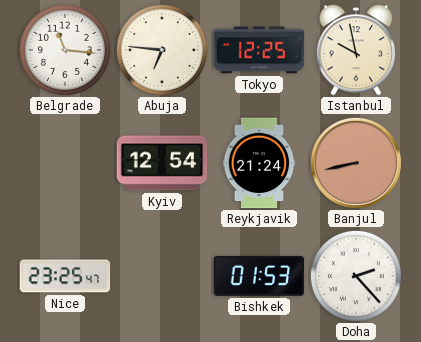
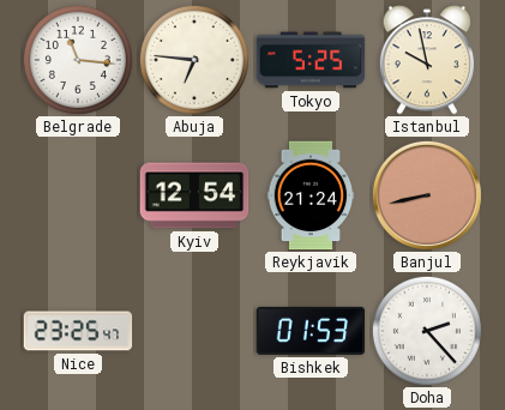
Tokyo: 12:25 -> 5:25
